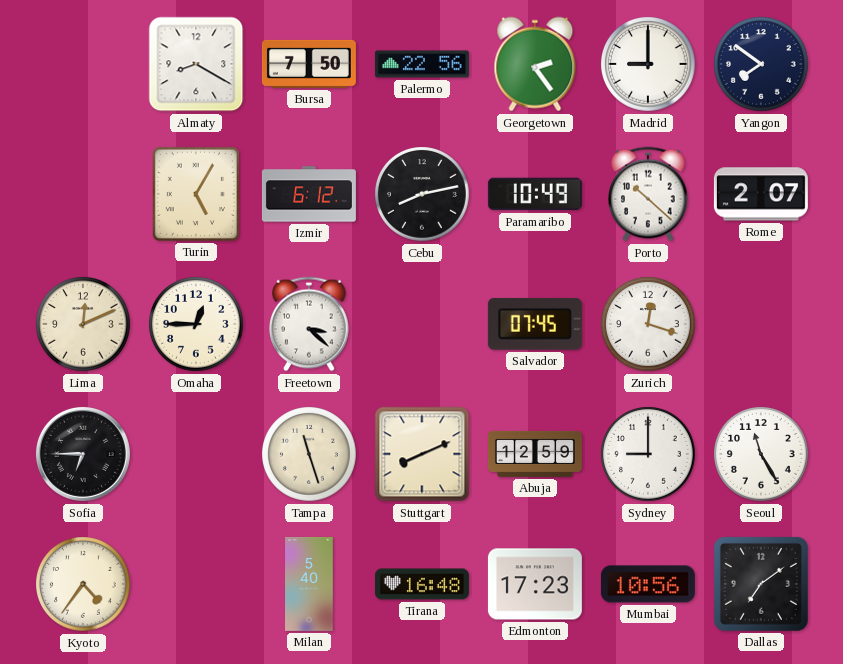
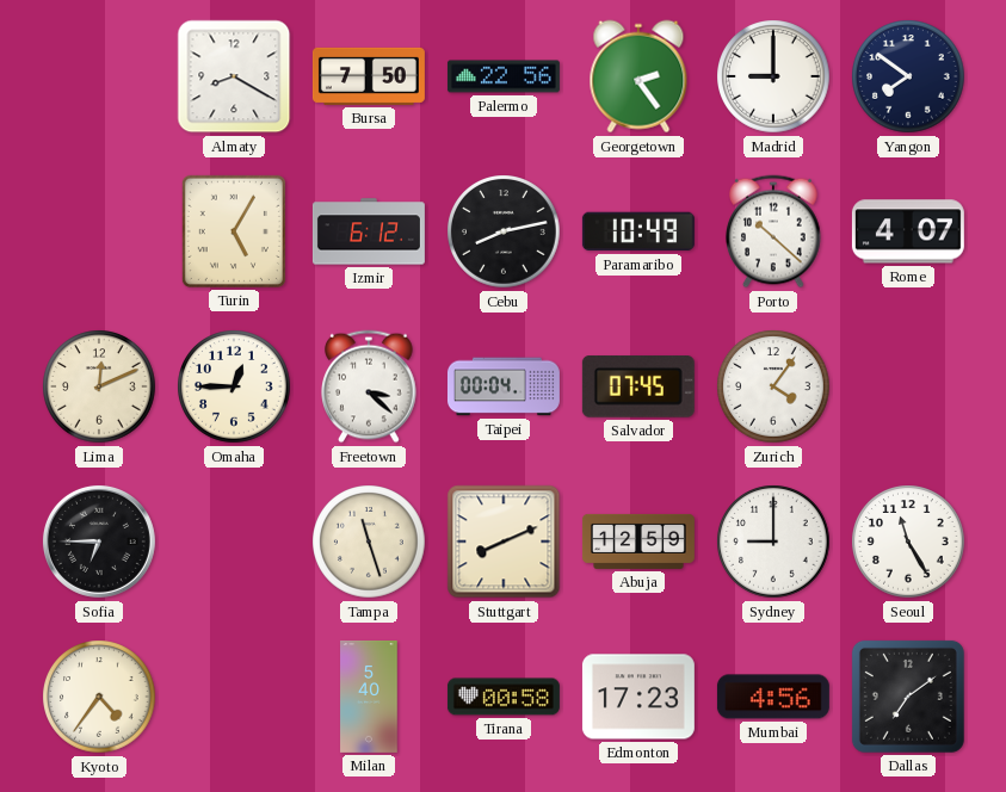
Rome: 2:07 -> 4:07
Taipei: none -> 00:04
Zurich: 12:18 -> 4:06
Tirana: 16:48 -> 00:58
Mumbai: 10:56 -> 4:56
